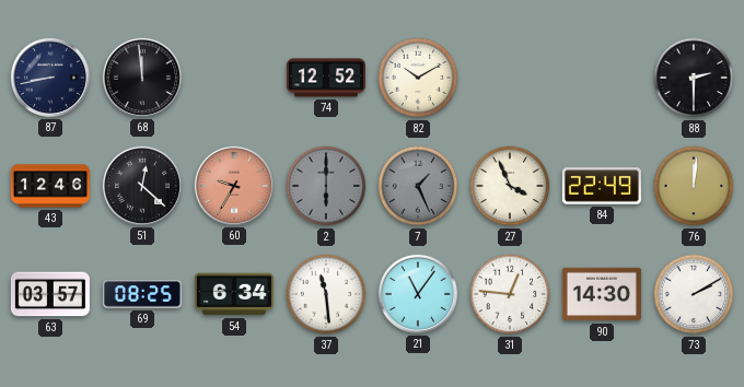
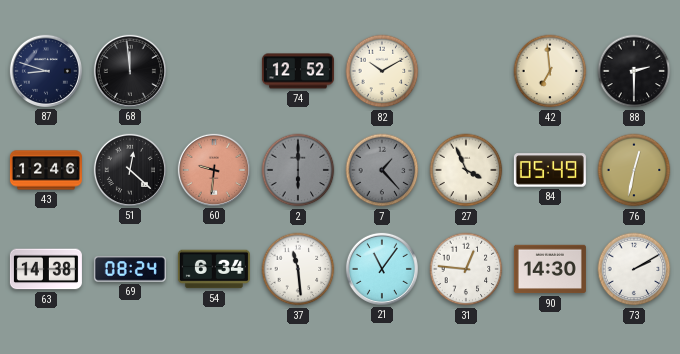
87: 8:43 -> 8:48
42: none -> 6:59
60: 9:35 -> 9:31
7: 1:26 -> 1:23
84: 22:49 -> 05:49
76: 12:01 -> 12:32
63: 03:57 -> 14:38
69: 08:25 -> 08:24
